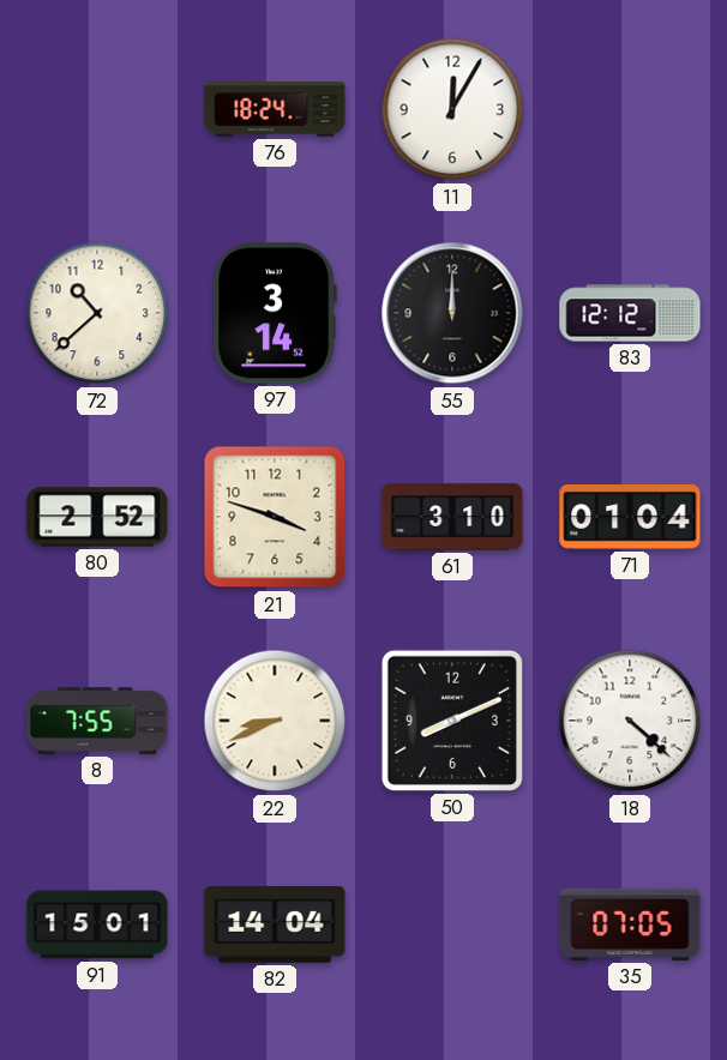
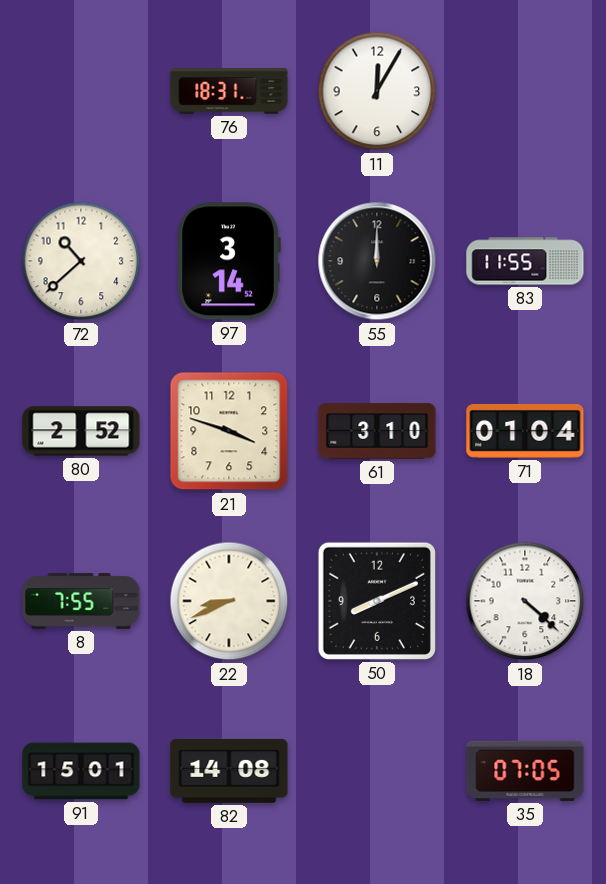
76: 18:24 -> 18:31
83: 12:12 -> 11:55
82: 14:04 -> 14:08
